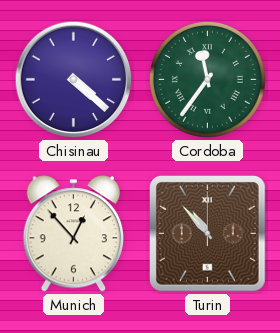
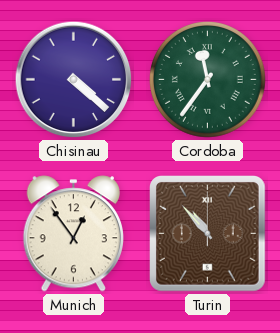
Munich: 12:53 -> 12:54
